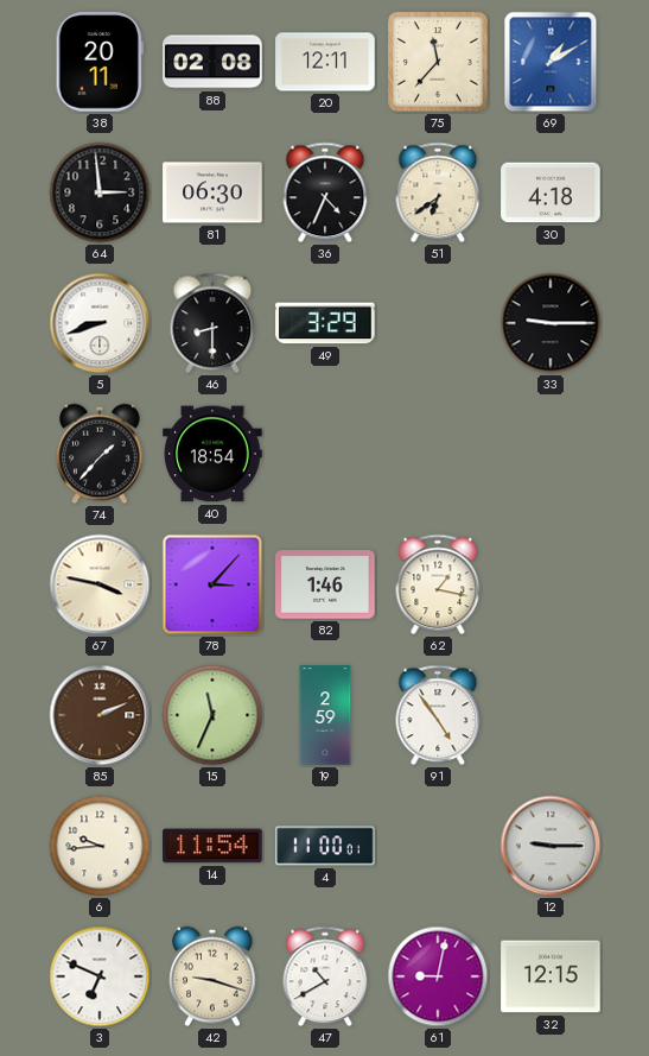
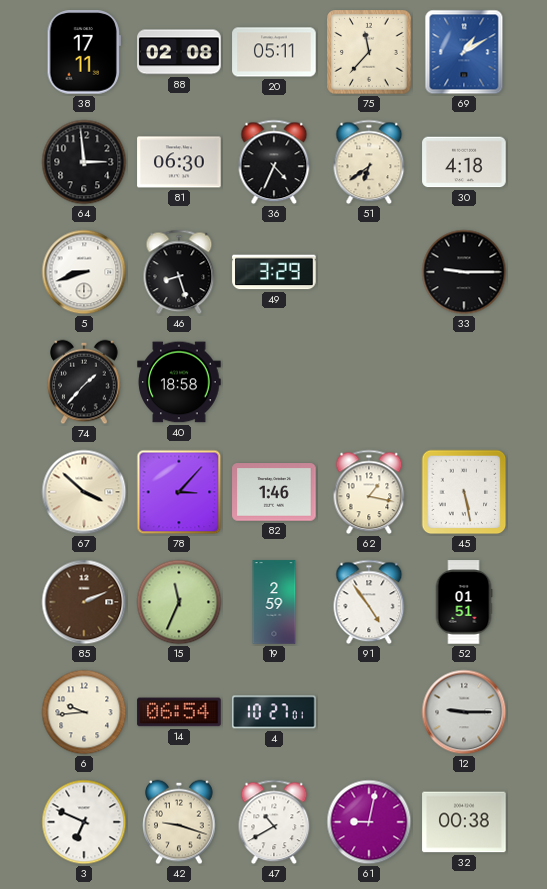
38: 20:11 -> 17:11
20: 12:11 -> 05:11
46: 8:30 -> 8:27
40: 18:54 -> 18:58
67: 3:47 -> 3:52
45: none -> 5:28
52: none -> 01:51
14: 11:54 -> 06:54
4: 11:00 -> 10:27
32: 12:15 -> 00:38
